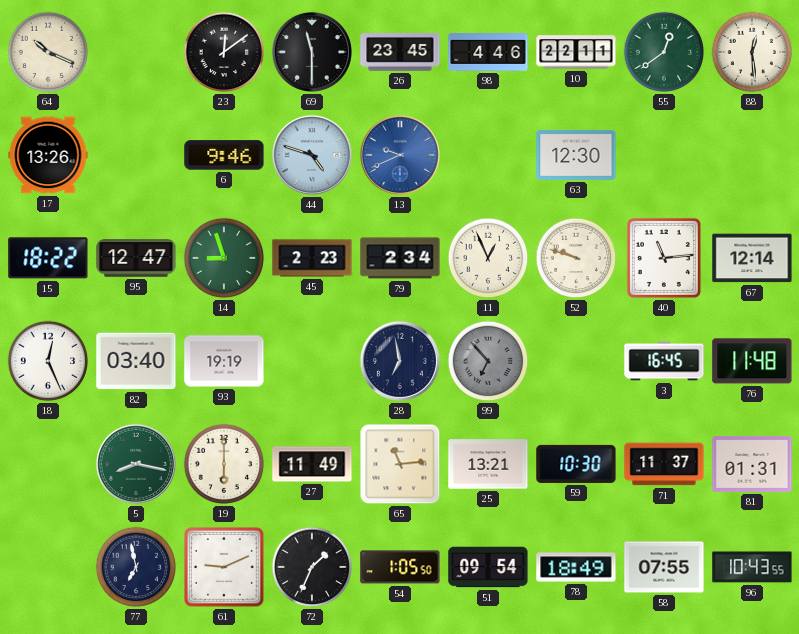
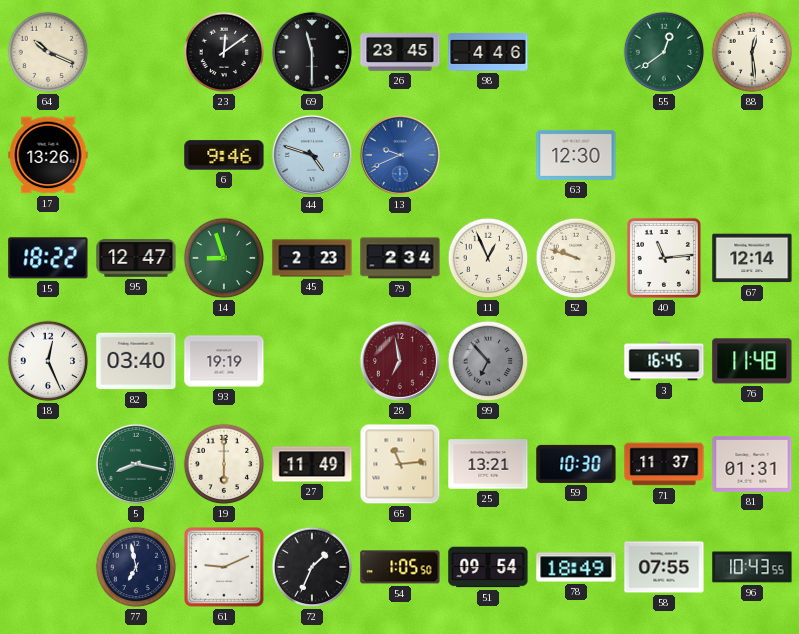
10: 22:11 -> none
28 dial: navy -> burgundy
